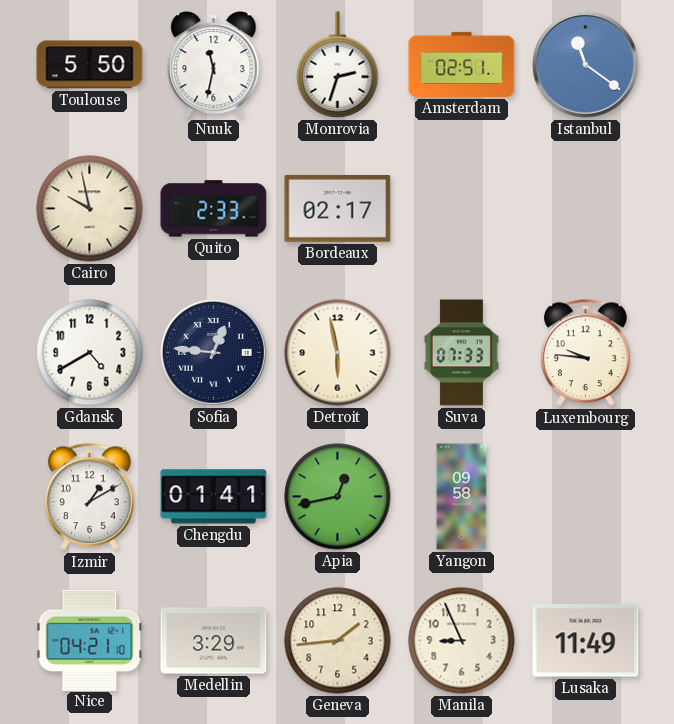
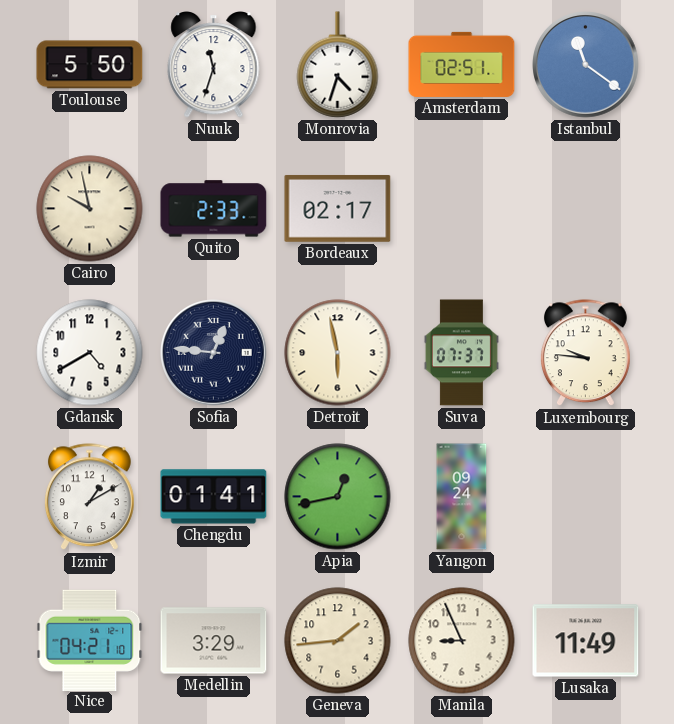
Nuuk: 11:32 -> 11:33
Monrovia: 2:33 -> 4:33
Suva: 07:33 -> 07:37
Yangon: 09:58 -> 09:24
